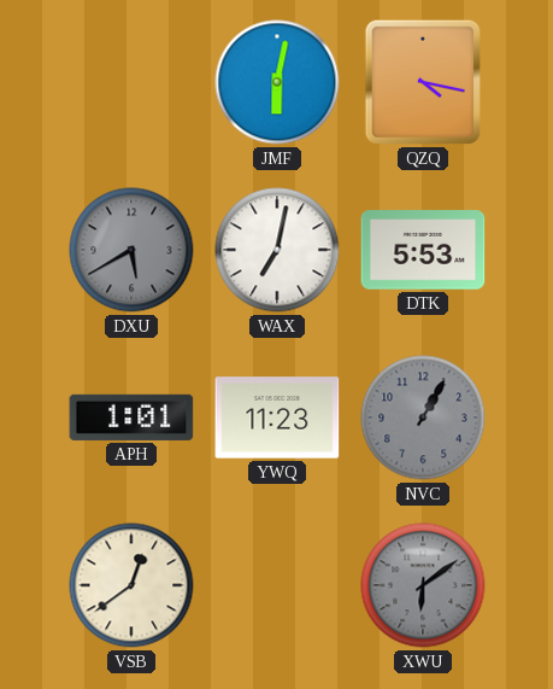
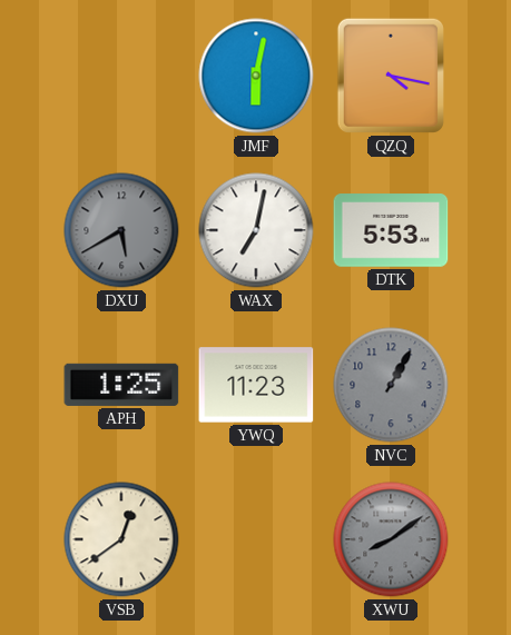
APH: 1:01 -> 1:25
XWU: 6:09 -> 8:09
